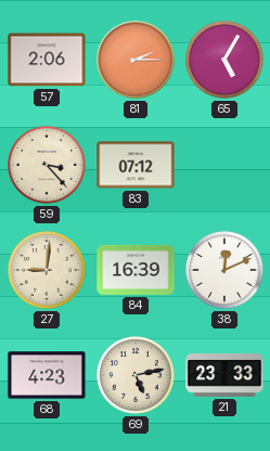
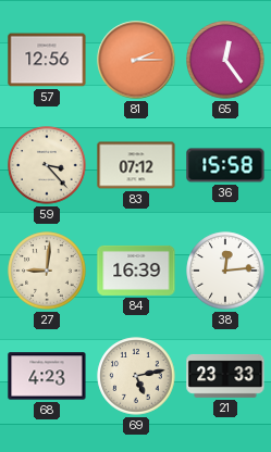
57: 2:06 -> 12:56
65: 5:05 -> 12:24
36: none -> 15:58
38: 12:11 -> 12:14
